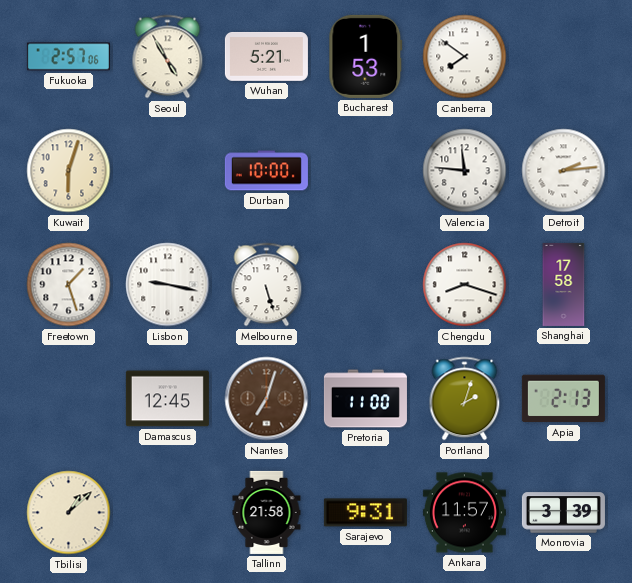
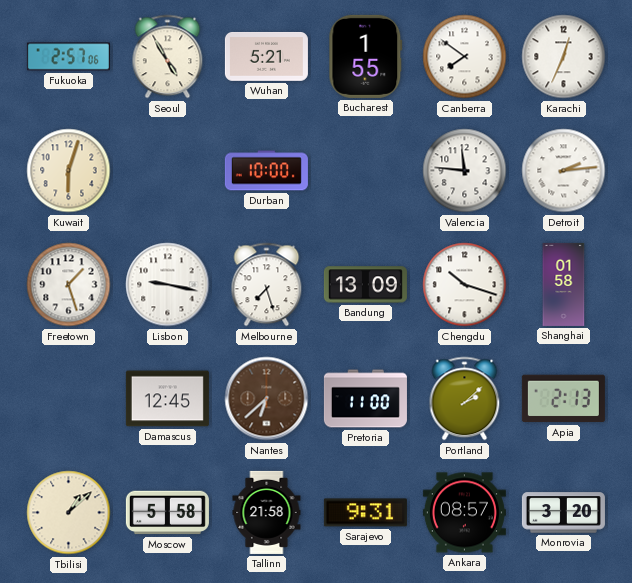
Bucharest: 1:53 -> 1:55
Karachi: none -> 12:34
Melbourne: 5:27 -> 7:27
Bandung: none -> 13:09
Chengdu: 8:18 -> 10:18
Shanghai: 17:58 -> 01:58
Nantes: 7:03 -> 6:38
Portland: 2:03 -> 2:08
Moscow: none -> 5:58
Ankara: 11:57 -> 08:57
Monrovia: 3:39 -> 3:20
